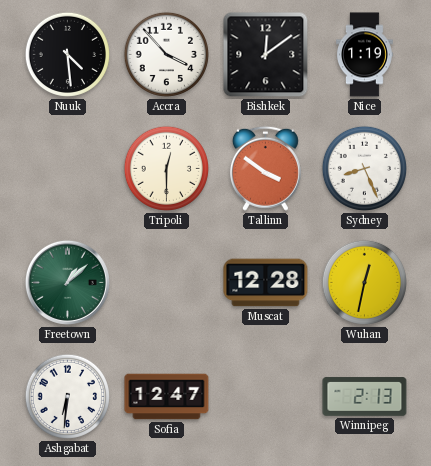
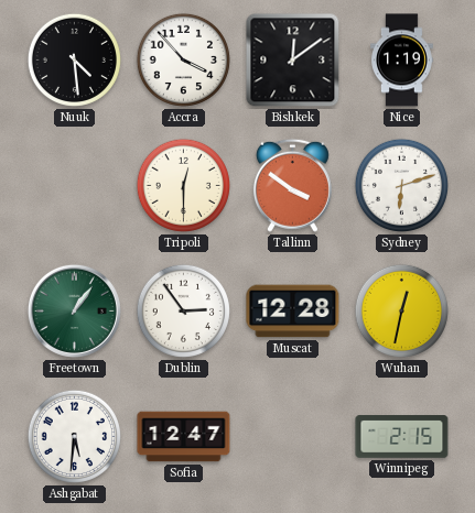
Sydney: 8:26 -> 6:12
Freetown: 1:08 -> 1:06
Dublin: none -> 2:54
Ashgabat: 6:31 -> 5:31
Winnipeg: 2:13 -> 2:15
